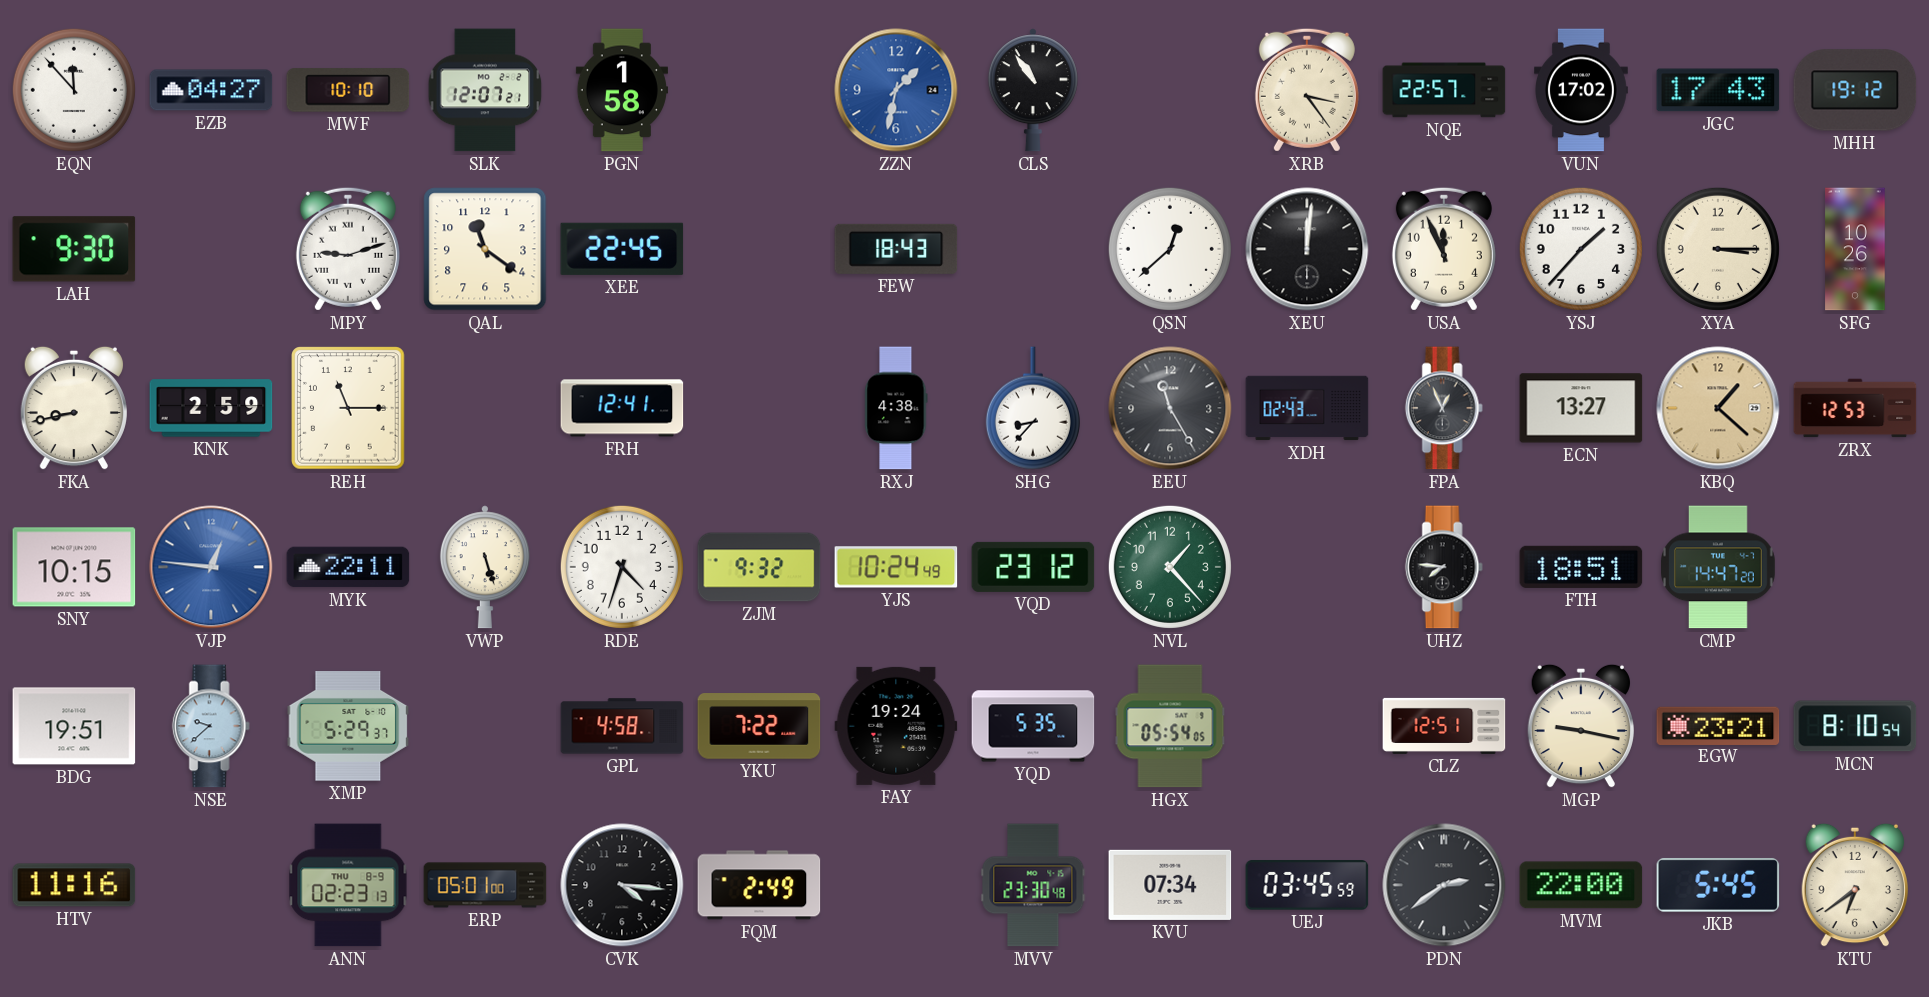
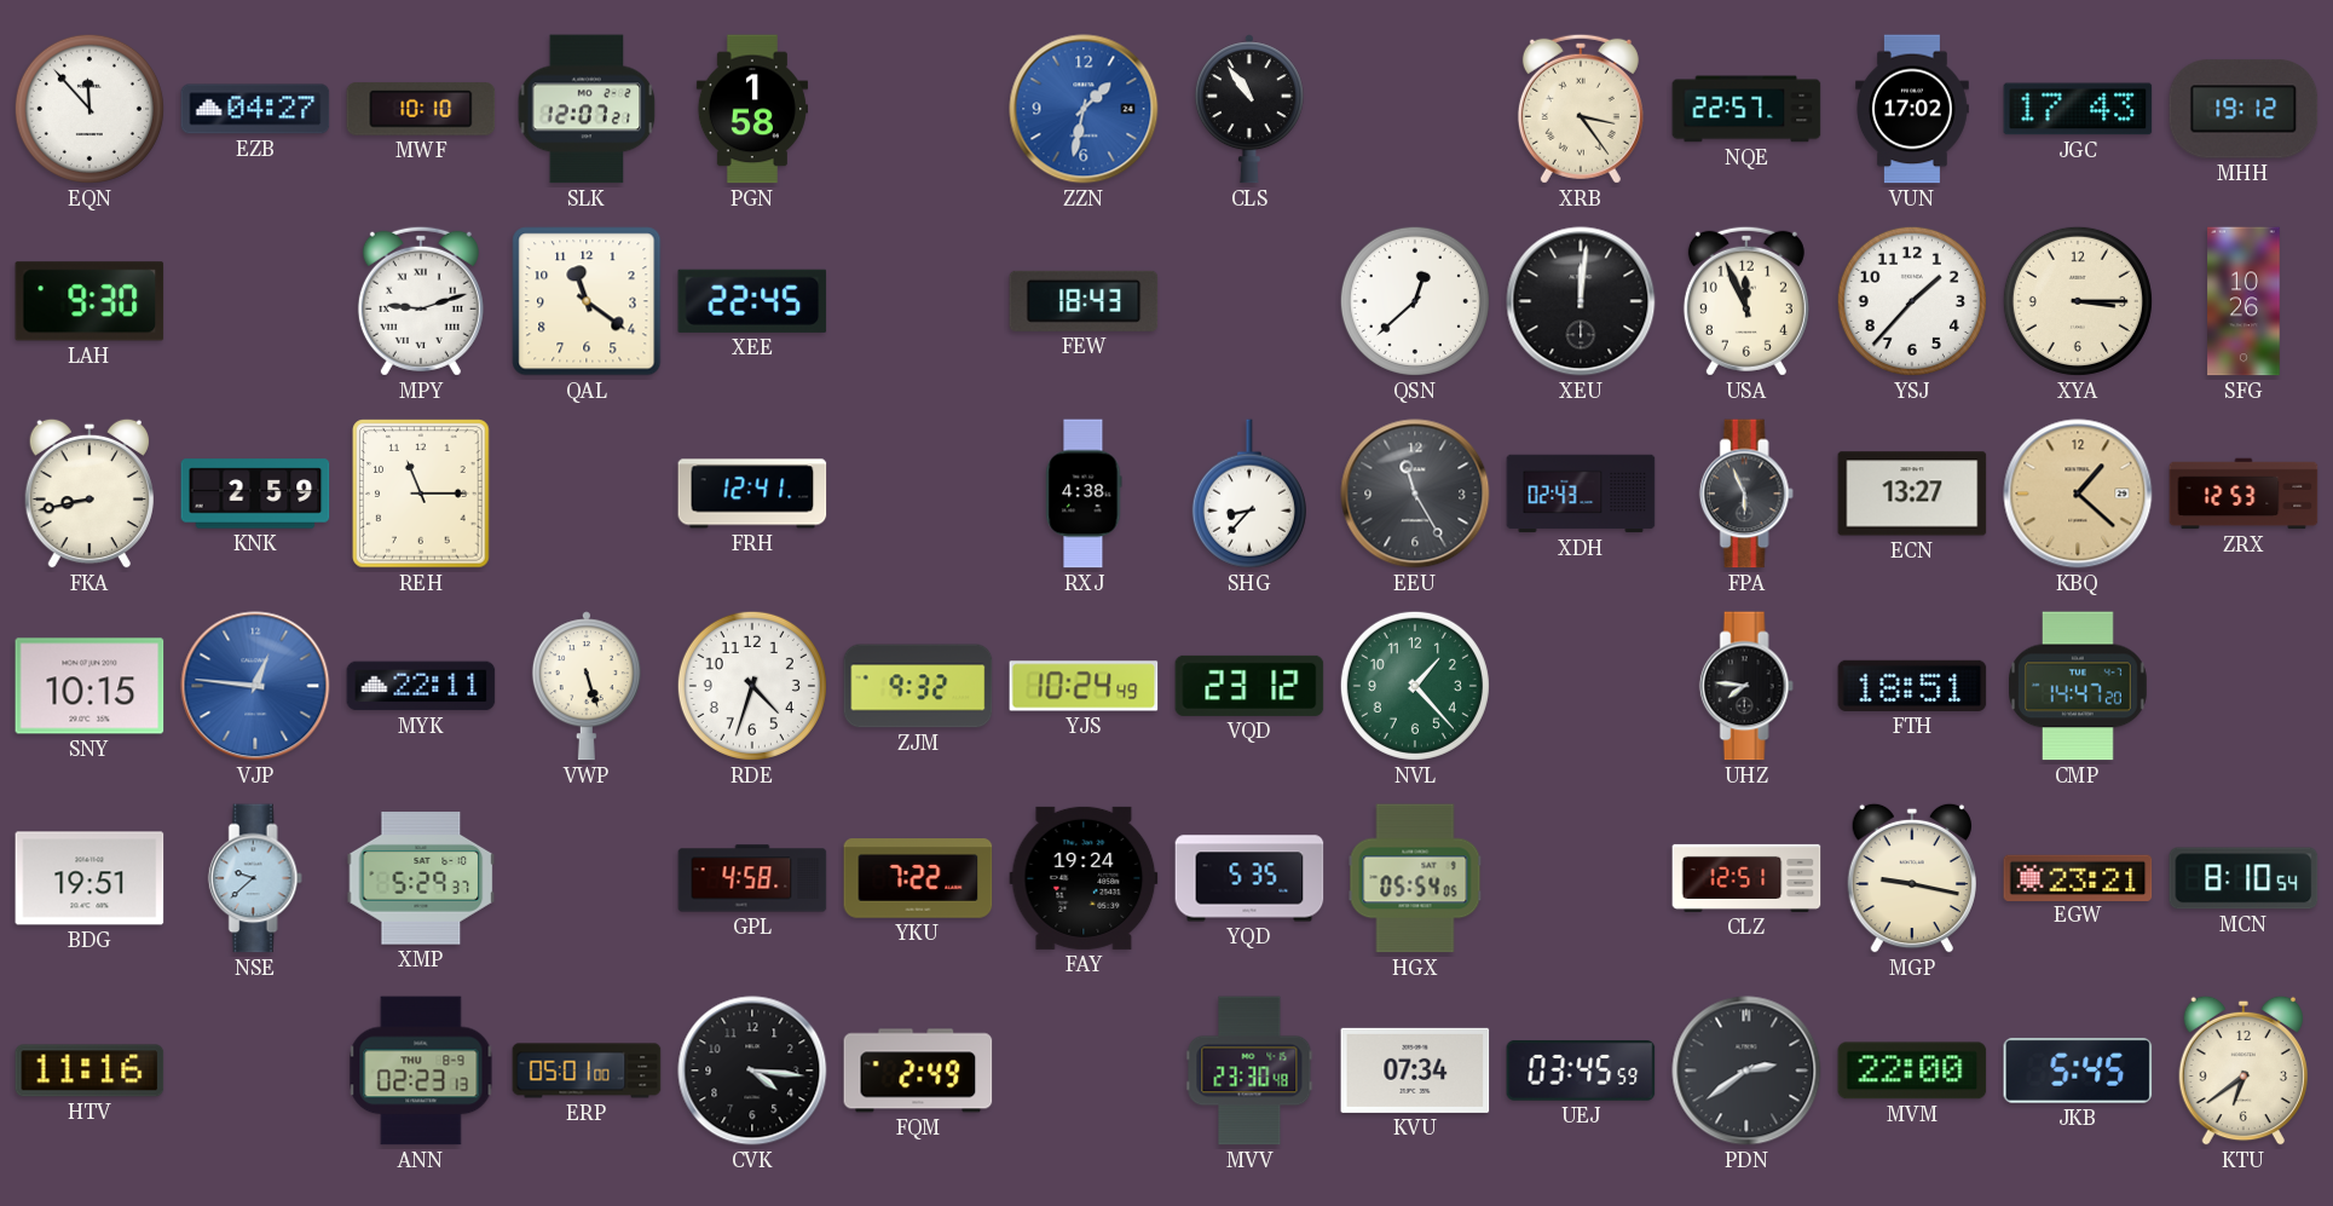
FPA: 12:56 -> 5:56
